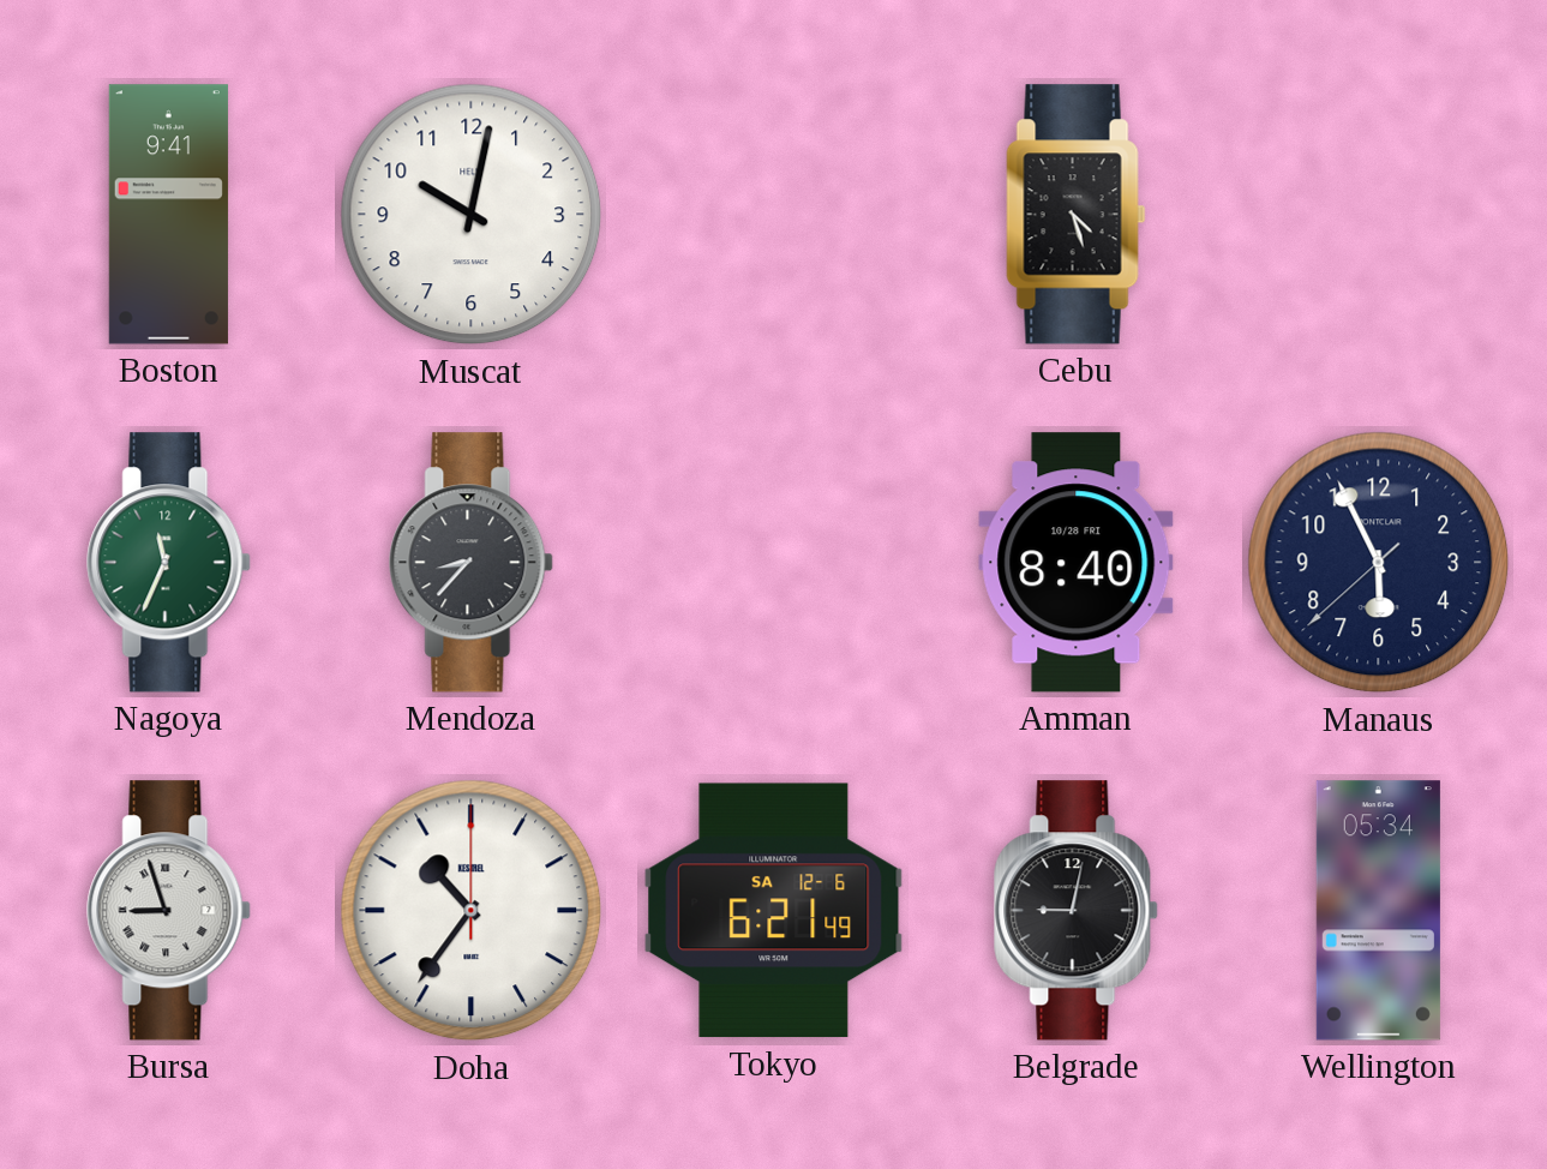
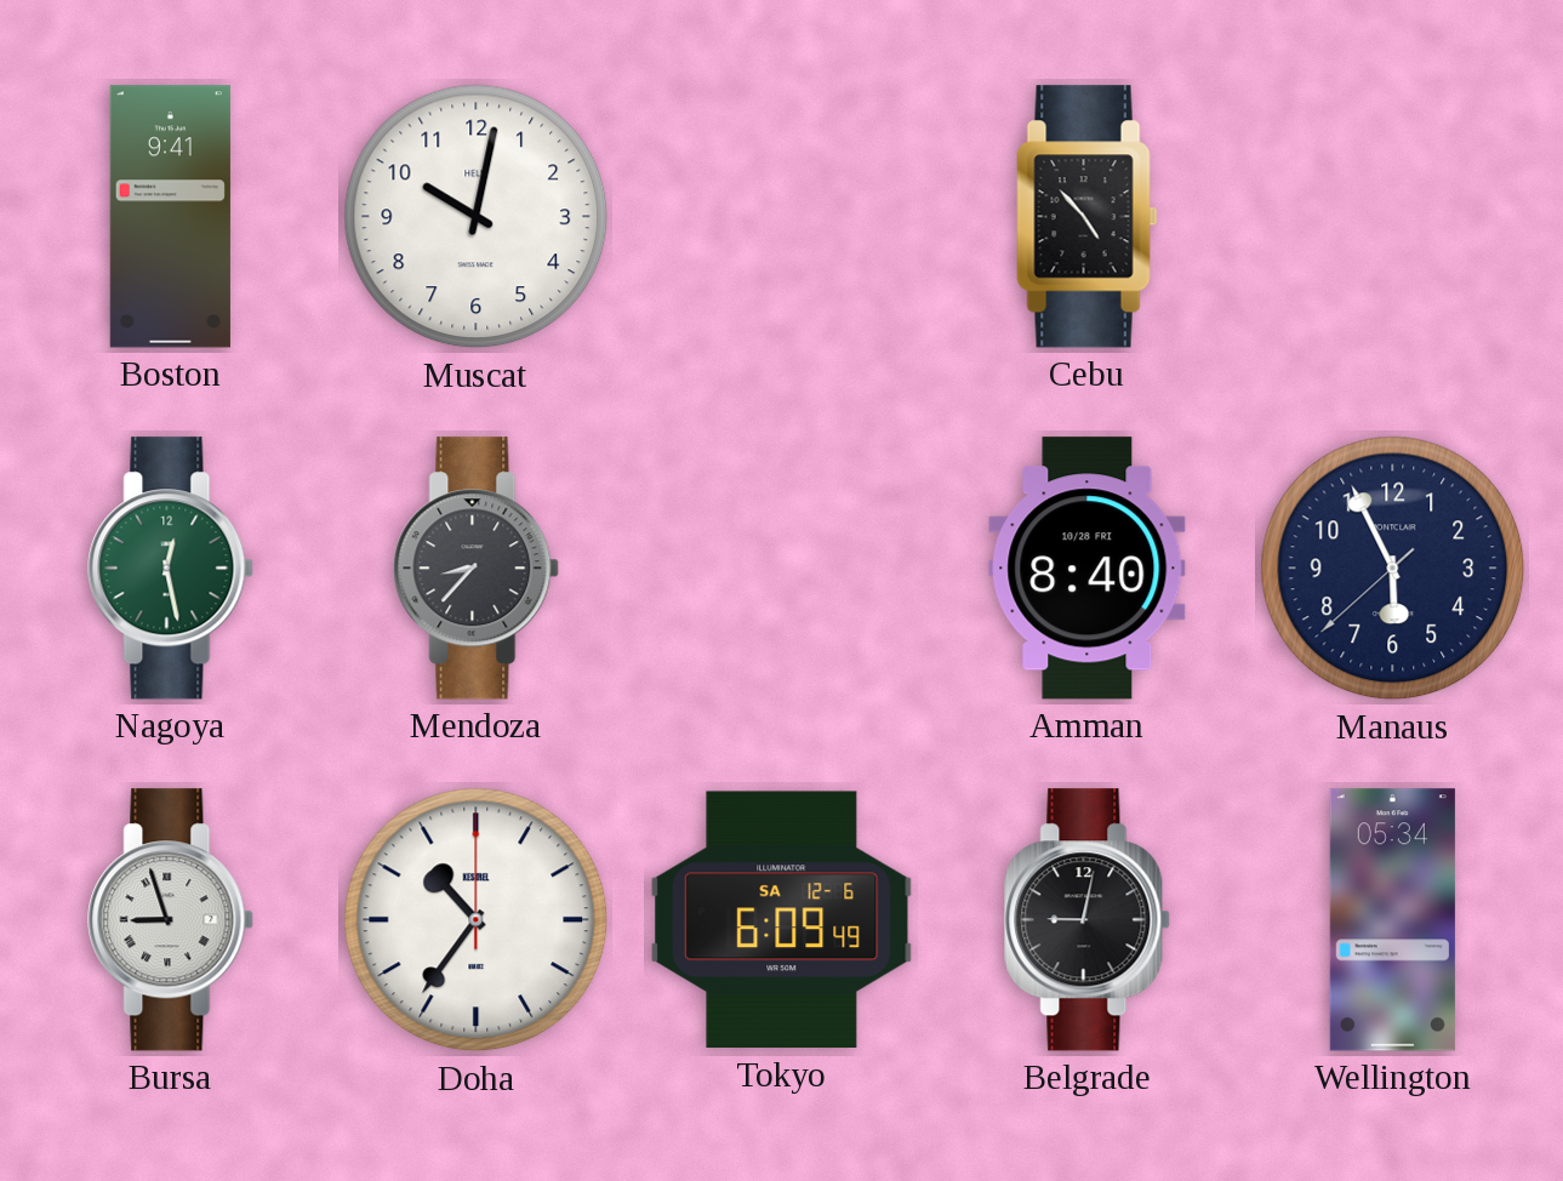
Cebu: 4:27 -> 4:53
Nagoya: 11:34 -> 12:28
Tokyo: 6:21 -> 6:09
